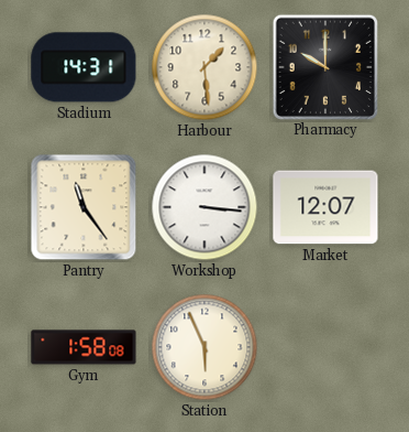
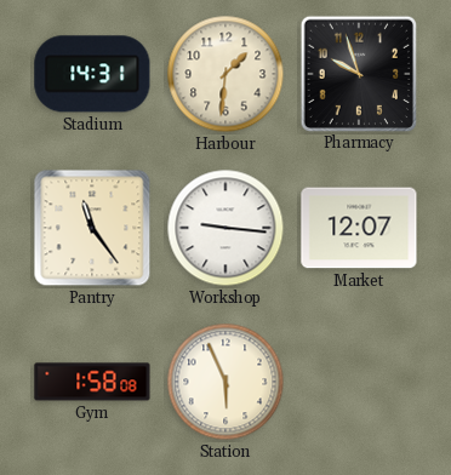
Harbour: 1:29 -> 1:31
Pharmacy: 10:00 -> 9:57
Workshop: 3:16 -> 9:16
